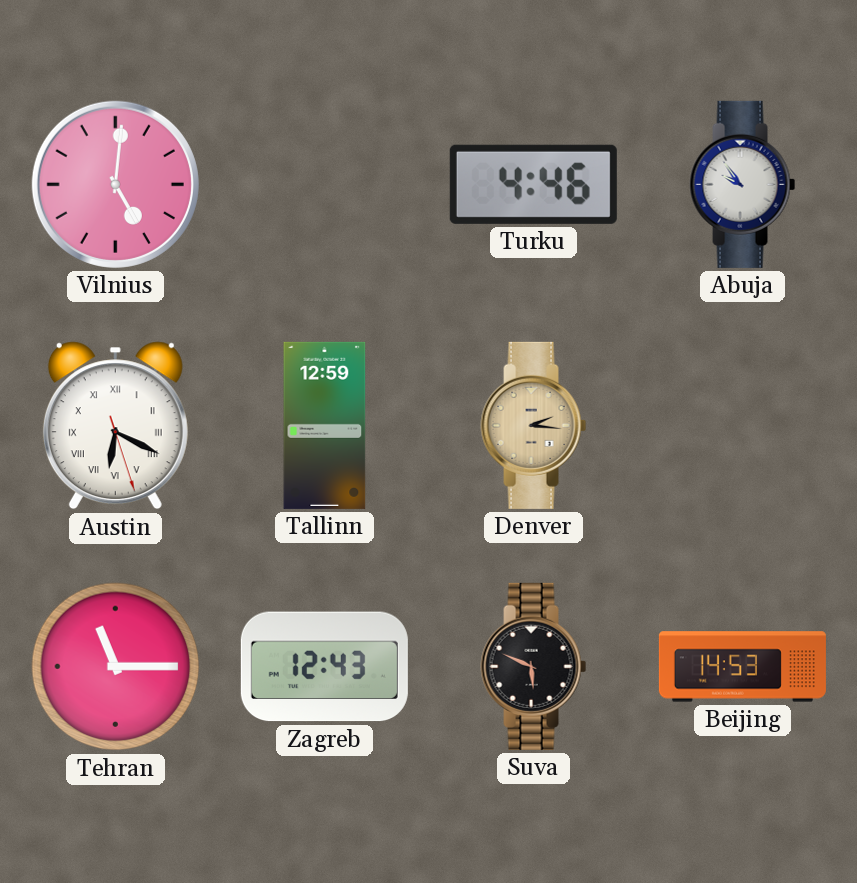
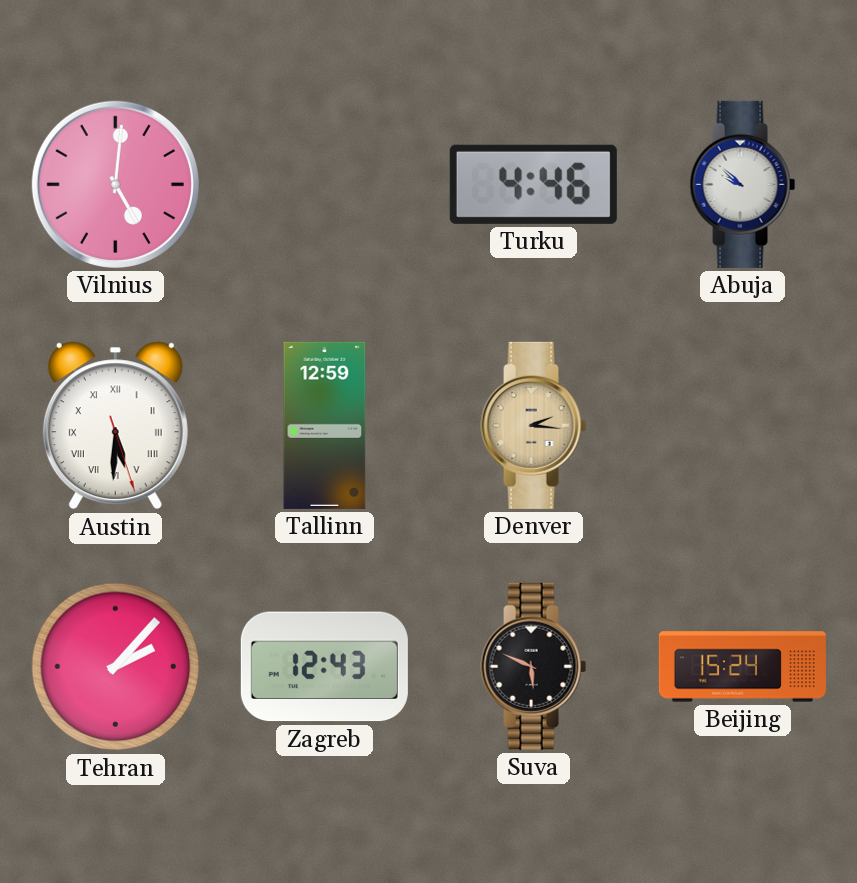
Abuja: 9:54 -> 9:52
Austin: 6:19 -> 5:30
Tehran: 11:15 -> 2:07
Beijing: 14:53 -> 15:24
